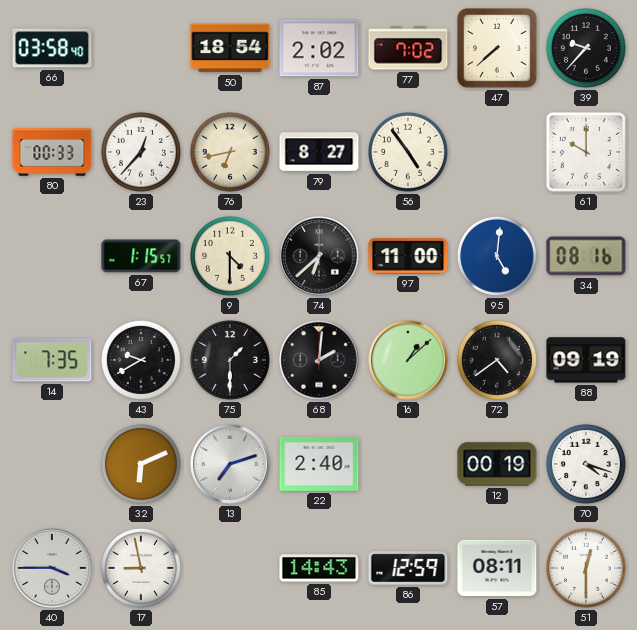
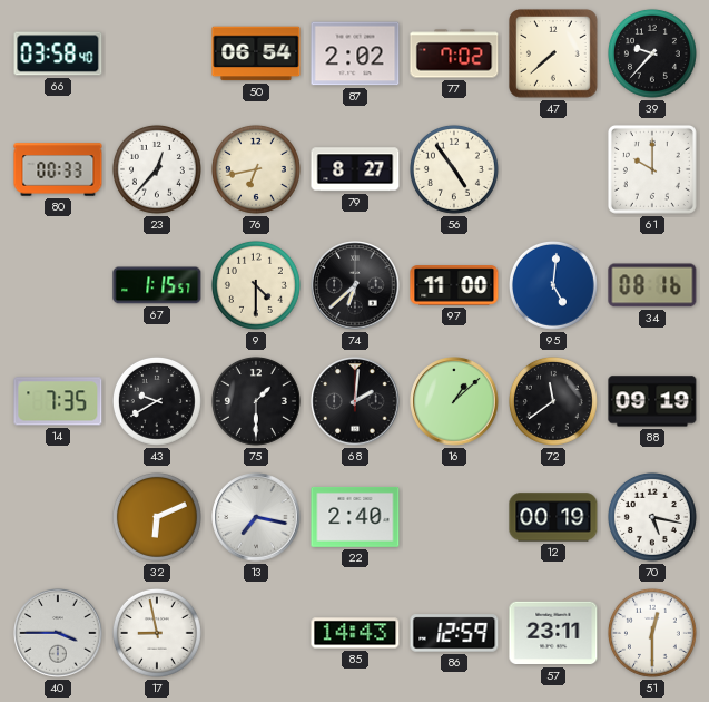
50: 18:54 -> 06:54
72: 4:39 -> 11:39
13: 7:12 -> 7:17
70: 4:18 -> 5:17
57: 08:11 -> 23:11
